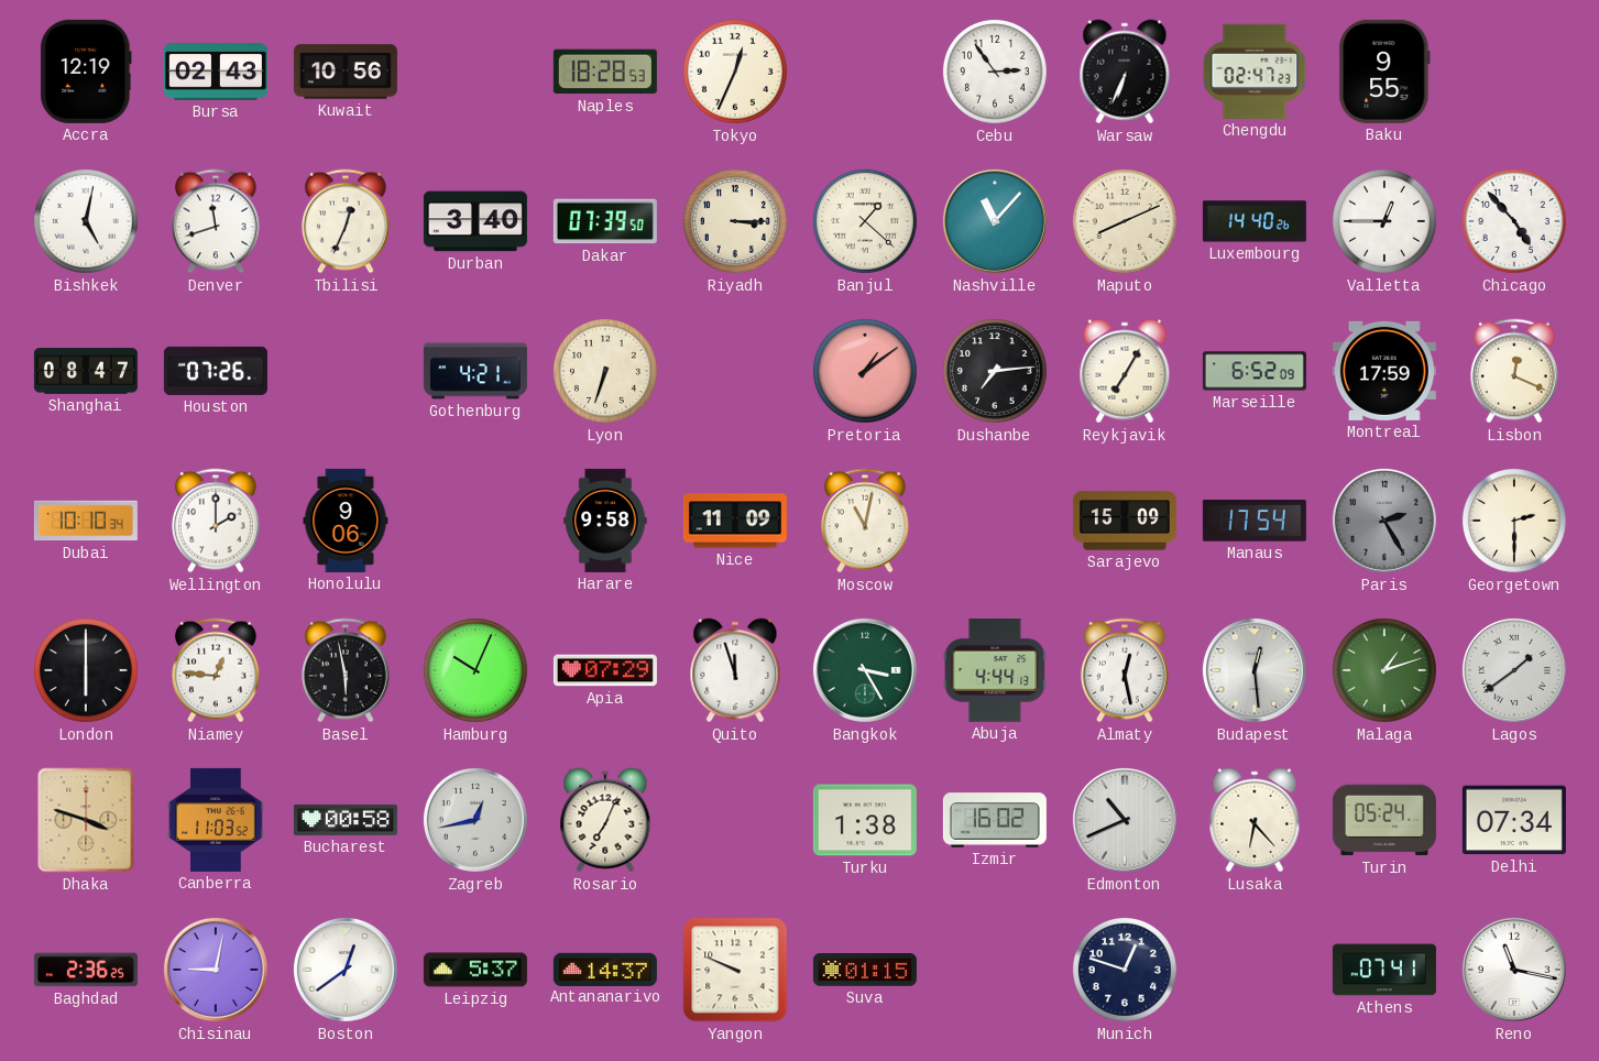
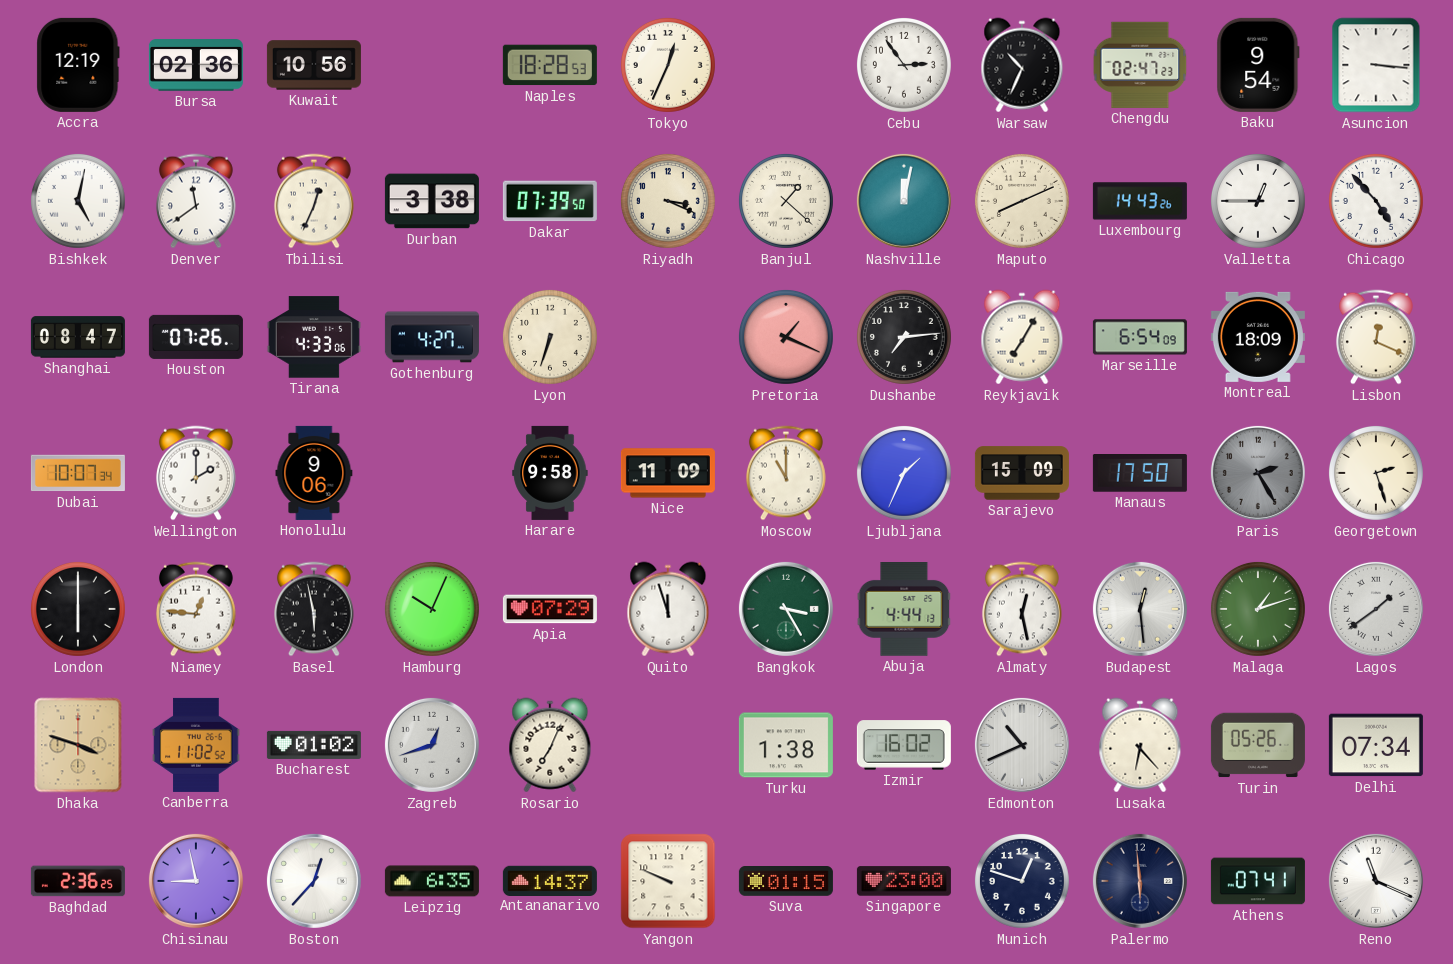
Bursa: 02:43 -> 02:36
Warsaw: 6:34 -> 10:34
Baku: 9:55 -> 9:54
Asuncion: none -> 3:16
Denver: 11:42 -> 11:39
Durban: 3:40 -> 3:38
Riyadh: 3:15 -> 3:19
Nashville: 11:07 -> 12:02
Luxembourg: 14:40 -> 14:43
Tirana: none -> 4:33
Gothenburg: 4:21 -> 4:27
Pretoria: 1:09 -> 1:19
Marseille: 6:52 -> 6:54
Montreal: 17:59 -> 18:09
Dubai: 10:10 -> 10:07
Moscow: 11:02 -> 11:00
Ljubljana: none -> 1:34
Manaus: 17:54 -> 17:50
Georgetown: 2:30 -> 2:27
Canberra: 11:03 -> 11:02
Bucharest: 00:58 -> 01:02
Zagreb: 12:43 -> 12:42
Turin: 05:24 -> 05:26
Chisinau: 9:02 -> 8:58
Boston: 12:39 -> 12:37
Leipzig: 5:37 -> 6:35
Singapore: none -> 23:00
Palermo: none -> 5:59
Reno: 11:17 -> 11:19
